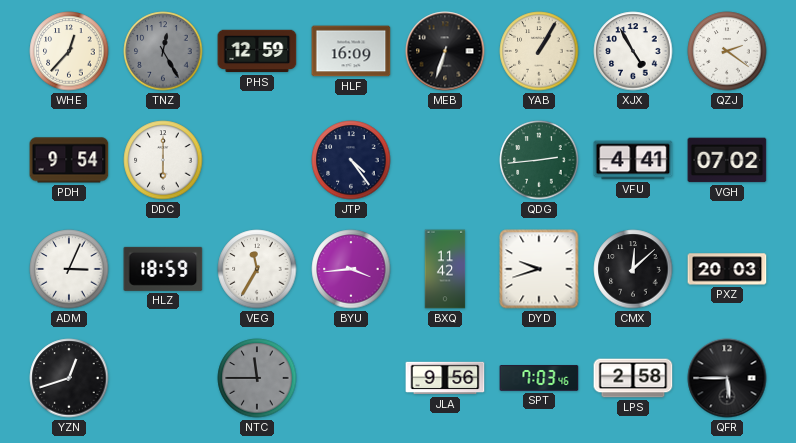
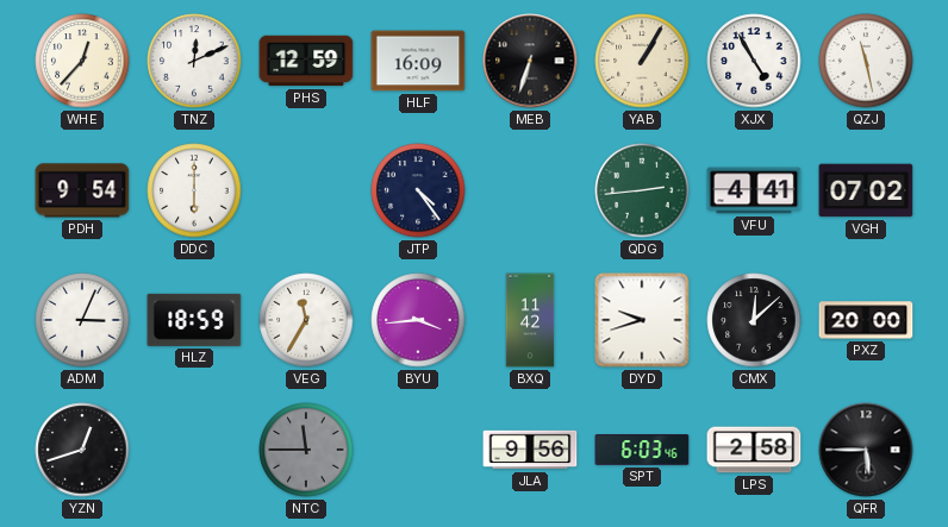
TNZ: 12:25 -> 12:11
TNZ dial: grey -> white
QZJ: 2:21 -> 11:28
PXZ: 20:03 -> 20:00
SPT: 7:03 -> 6:03
